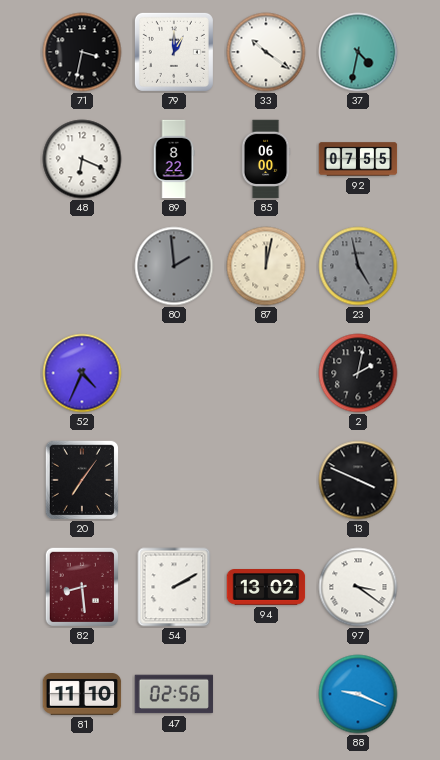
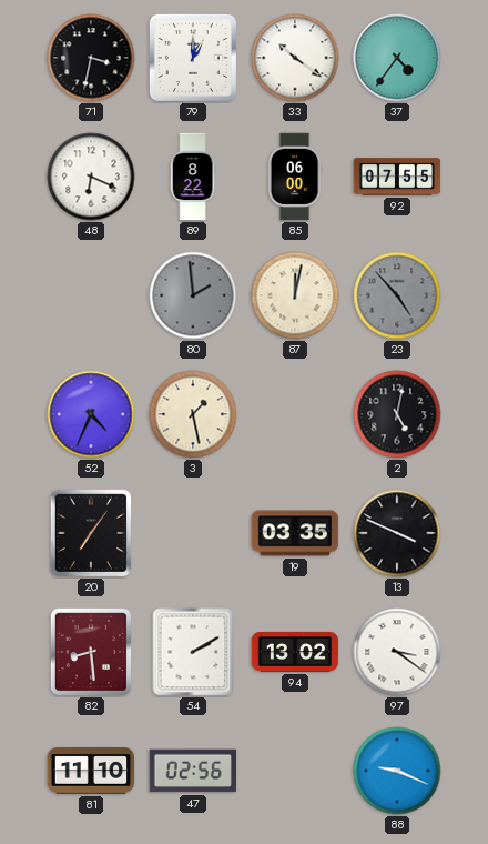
37: 4:32 -> 4:36
23: 4:58 -> 4:53
3: none -> 1:28
2: 2:02 -> 5:02
19: none -> 03:35
